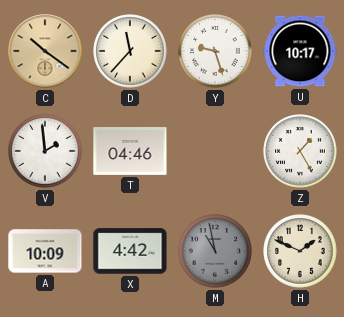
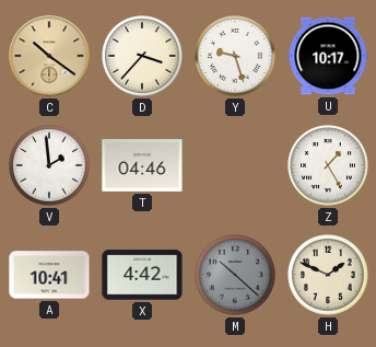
D: 11:37 -> 3:37
A: 10:09 -> 10:41
M: 10:58 -> 10:22
